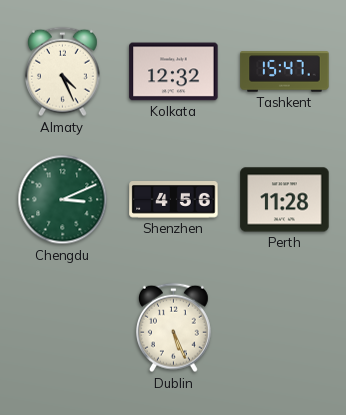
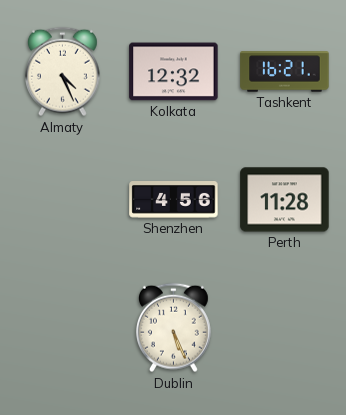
Tashkent: 15:47 -> 16:21
Chengdu: 3:11 -> none
